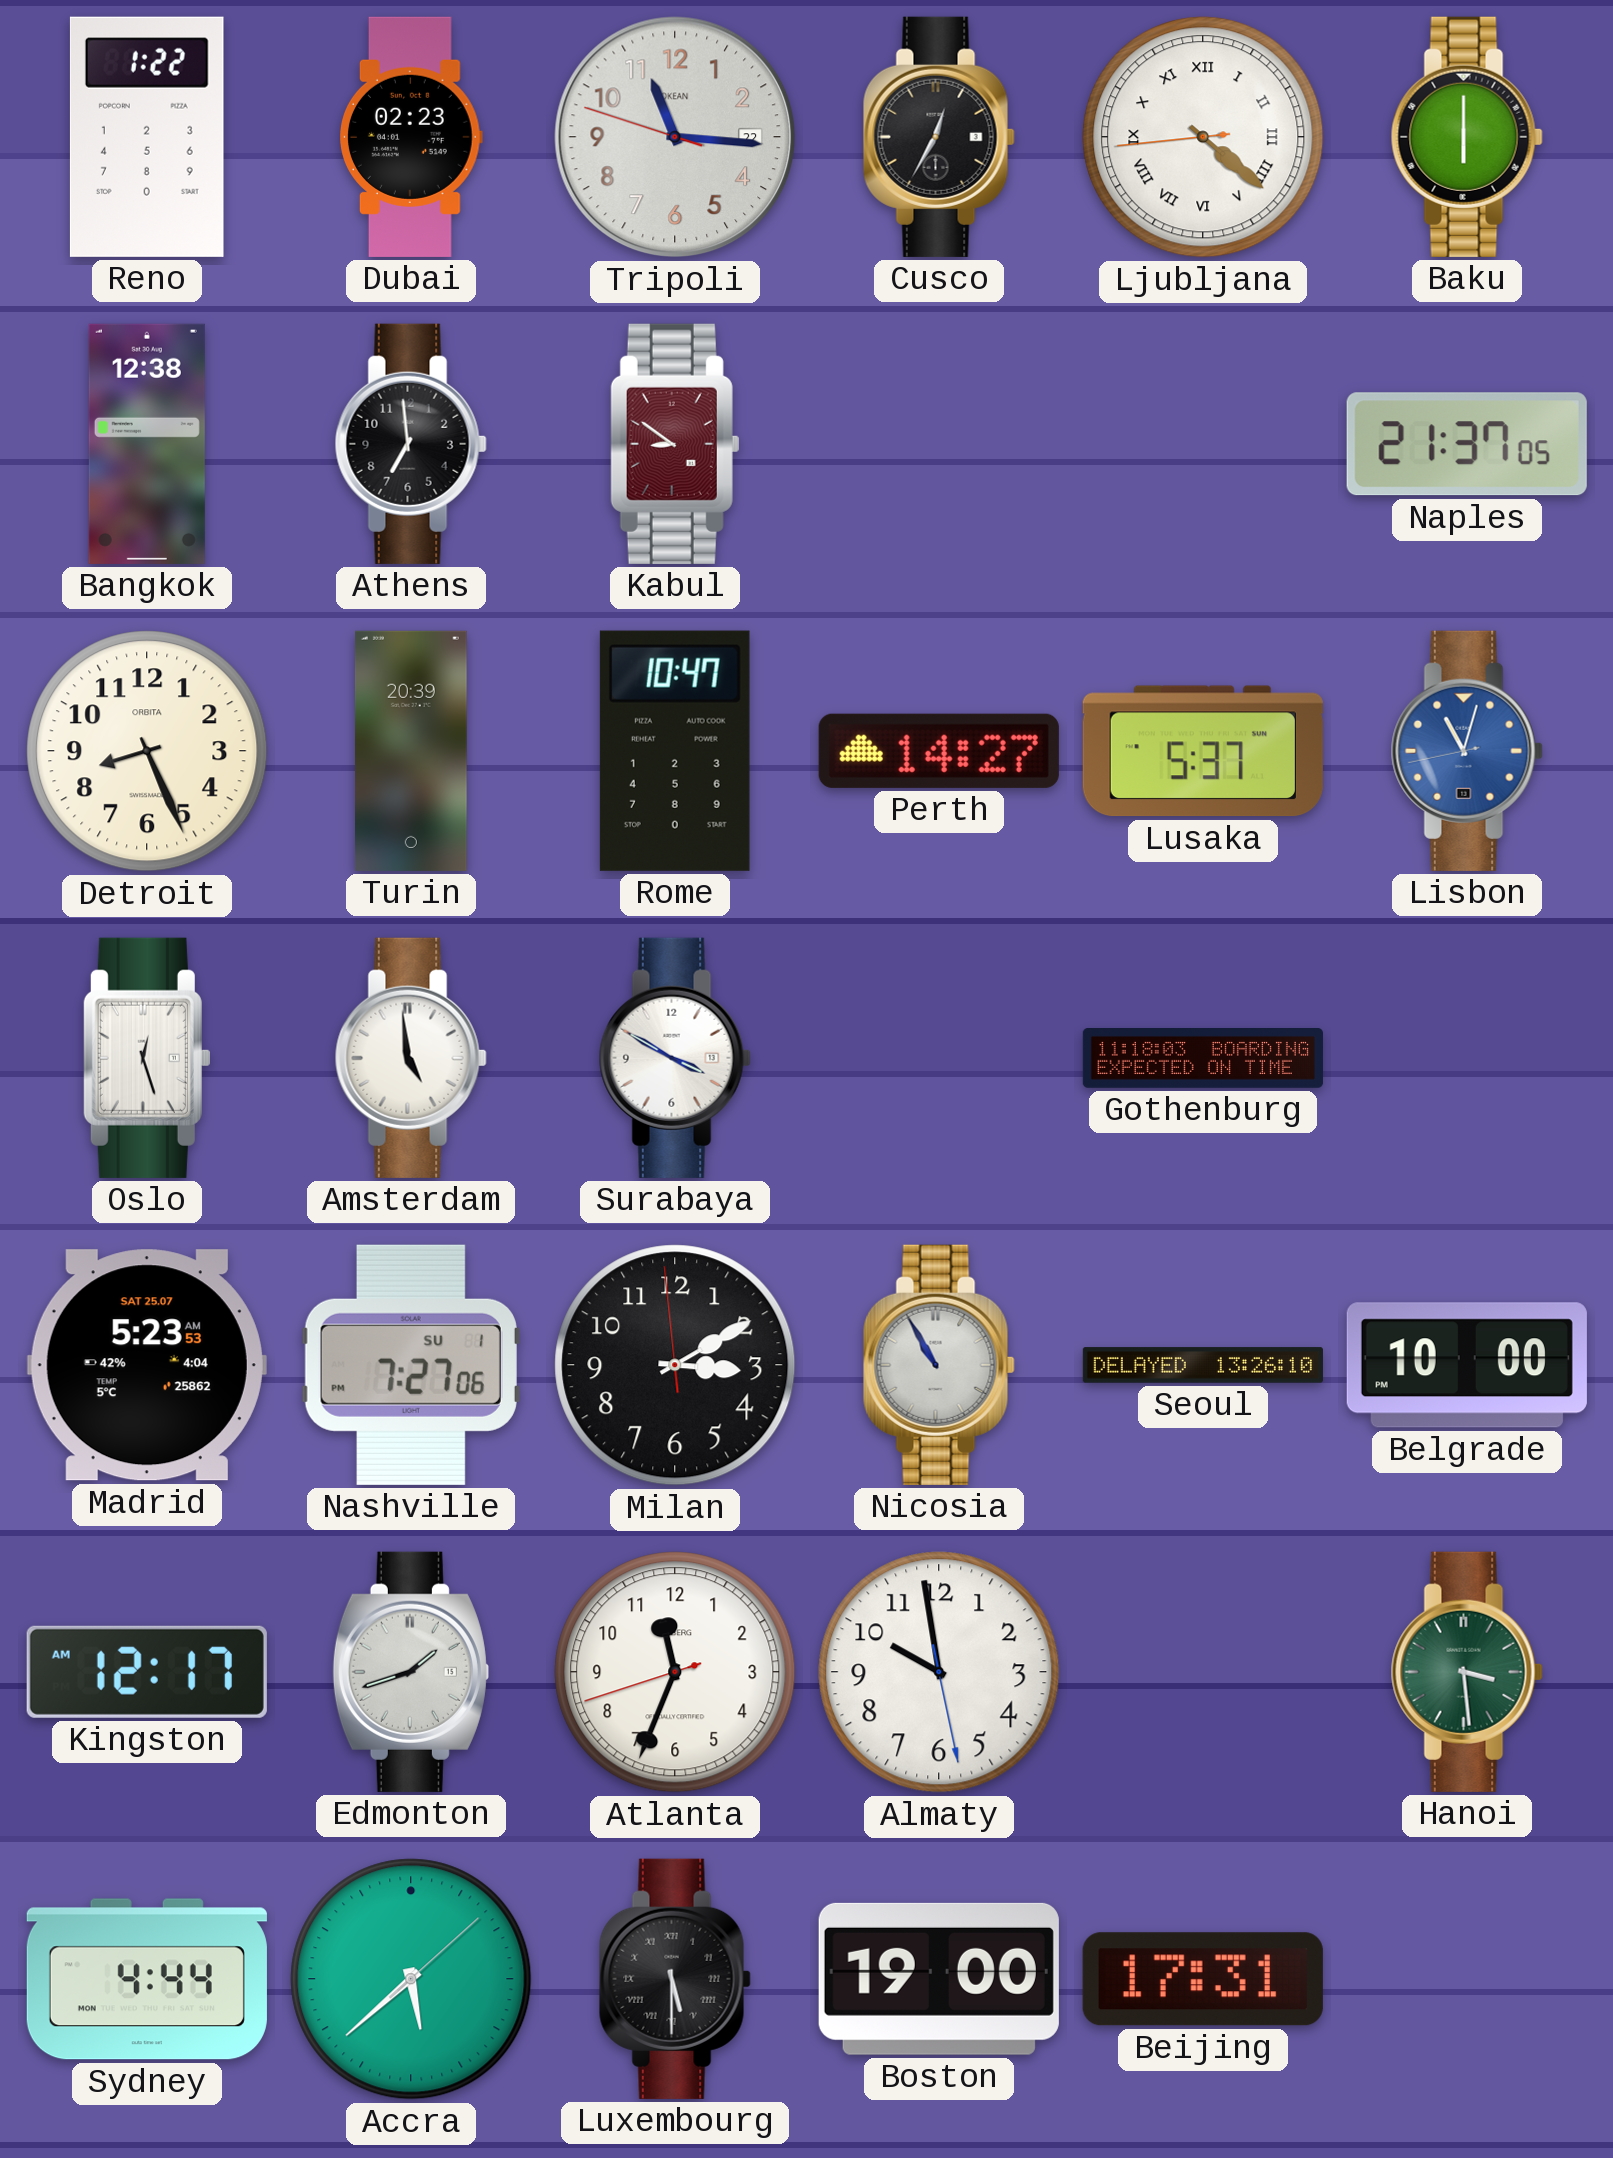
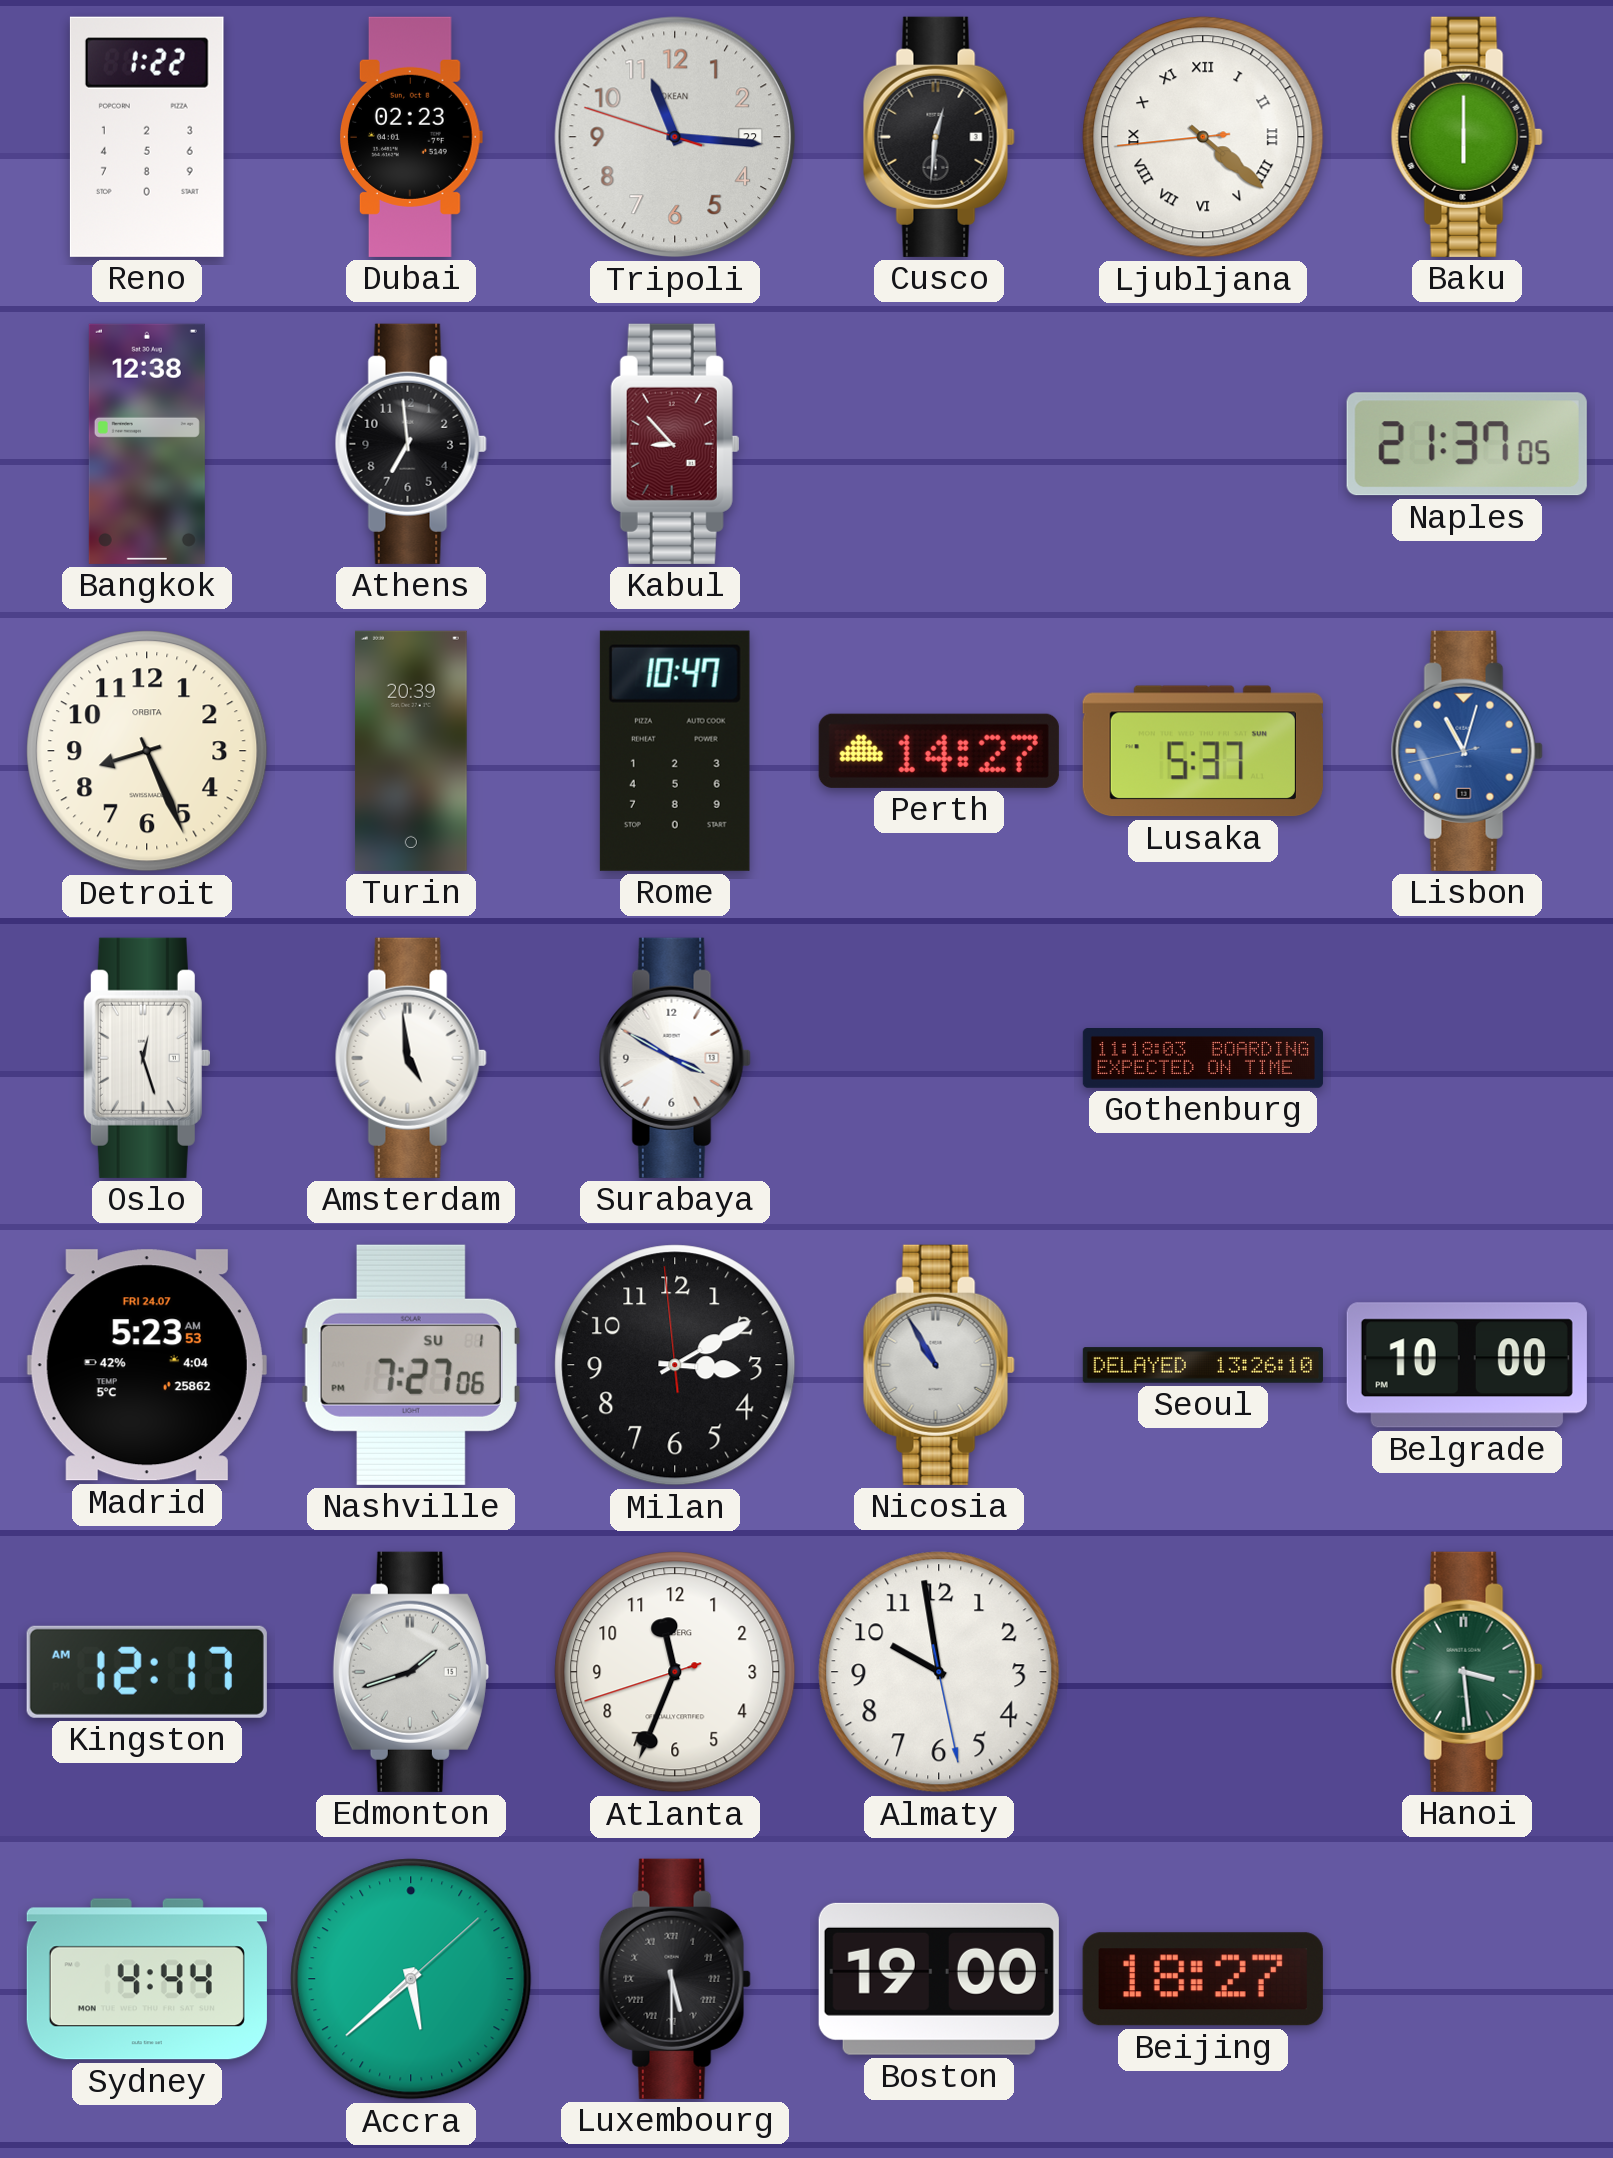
Cusco: 12:35 -> 12:31
Kabul: 8:51 -> 8:53
Madrid date: SAT 25.07 -> FRI 24.07
Beijing: 17:31 -> 18:27
